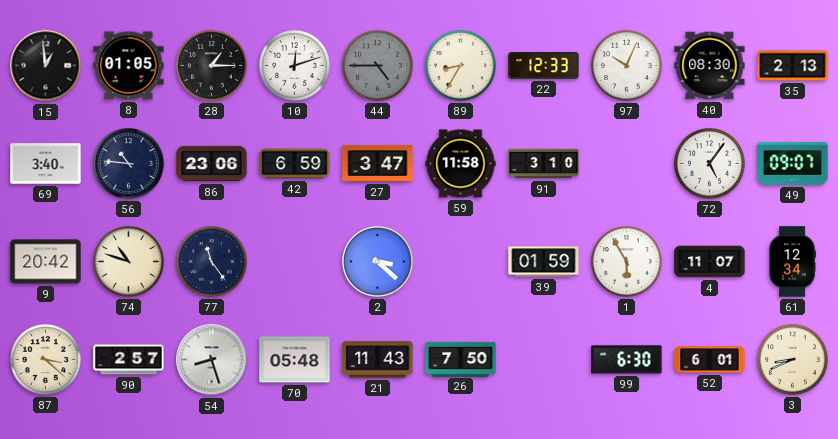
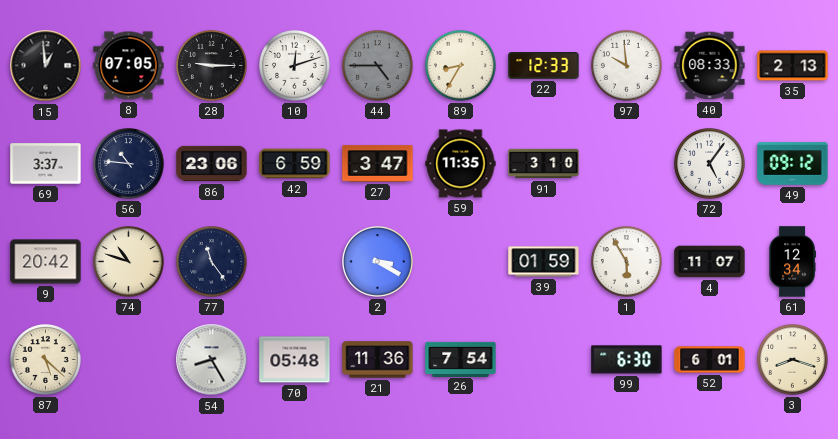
8: 01:05 -> 07:05
28: 1:15 -> 9:15
97: 10:04 -> 9:59
40: 08:30 -> 08:33
69: 3:40 -> 3:37
59: 11:58 -> 11:35
49: 09:07 -> 09:12
2: 3:22 -> 3:20
87: 3:22 -> 5:22
90: 2:57 -> none
54: 8:27 -> 8:25
21: 11:43 -> 11:36
26: 7:50 -> 7:54
3: 8:41 -> 8:18
